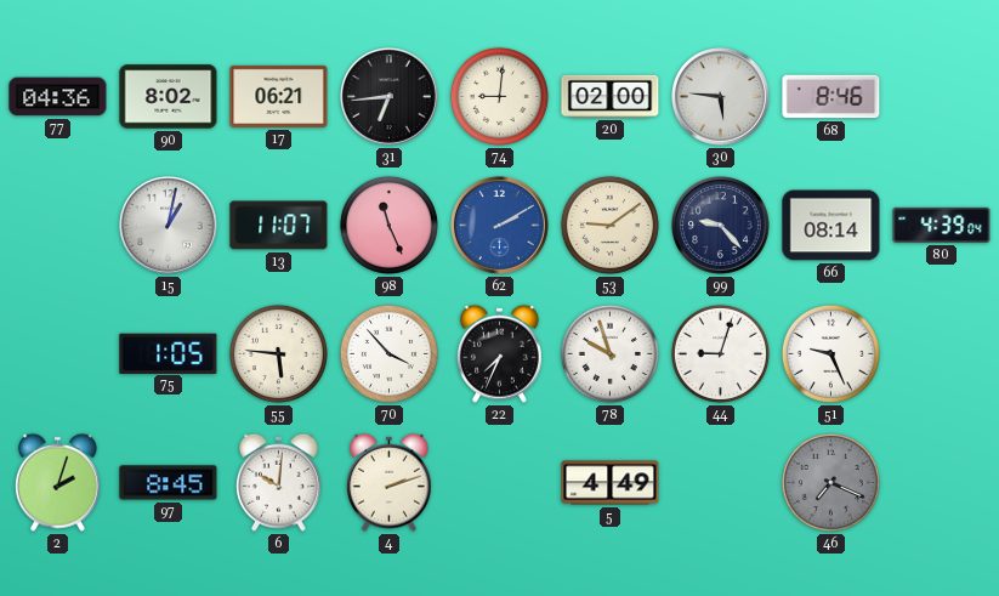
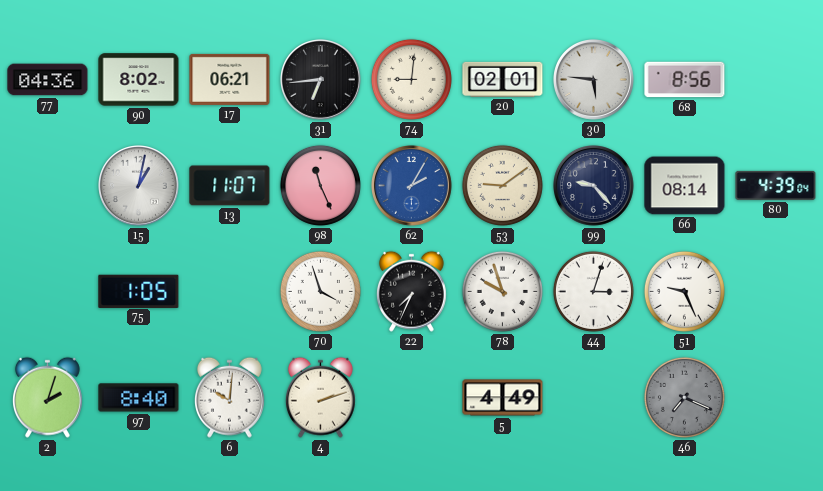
20: 02:00 -> 02:01
68: 8:46 -> 8:56
62: 2:10 -> 2:05
55: 5:46 -> none
70: 3:53 -> 3:57
44: 9:03 -> 3:03
97: 8:45 -> 8:40
